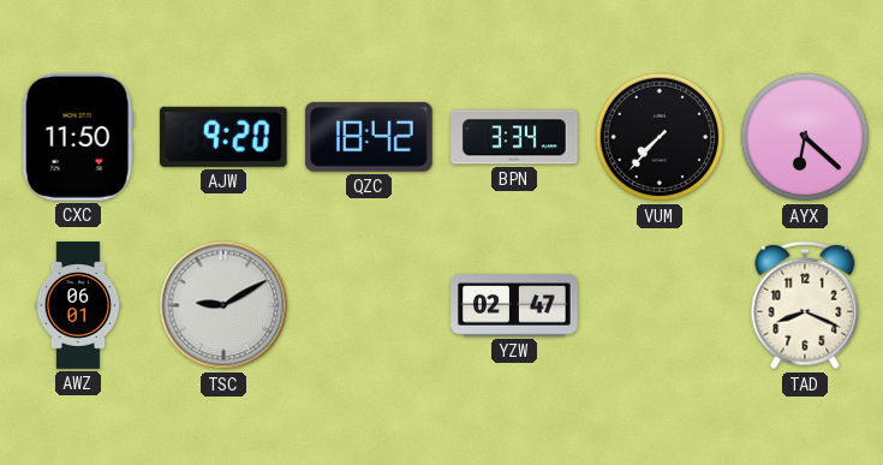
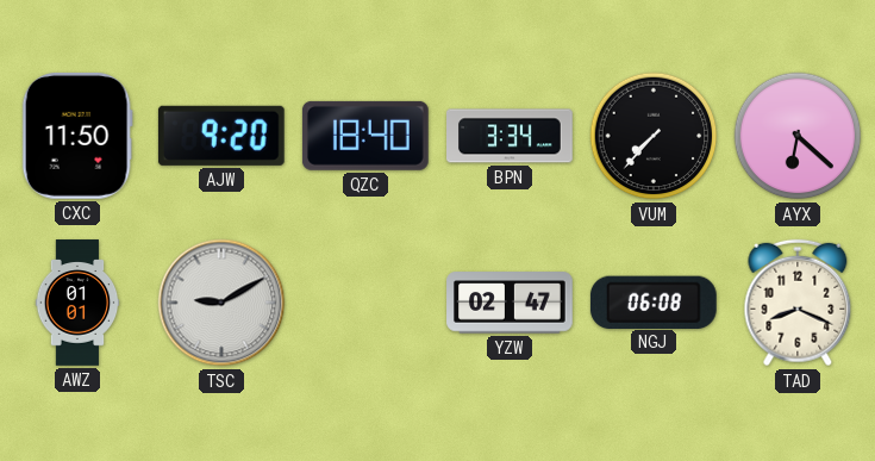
QZC: 18:42 -> 18:40
AWZ: 06:01 -> 01:01
NGJ: none -> 06:08
